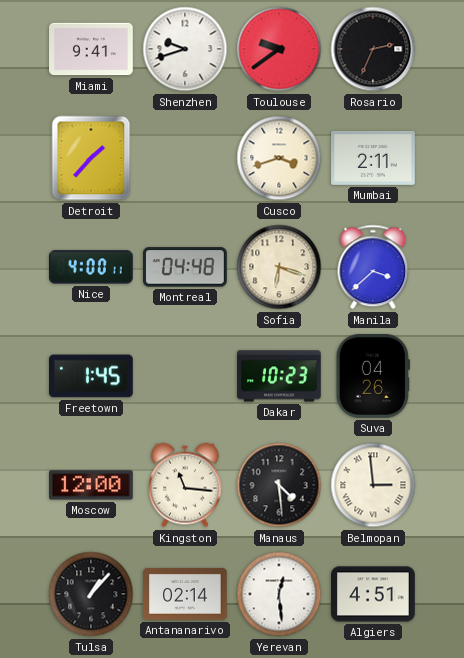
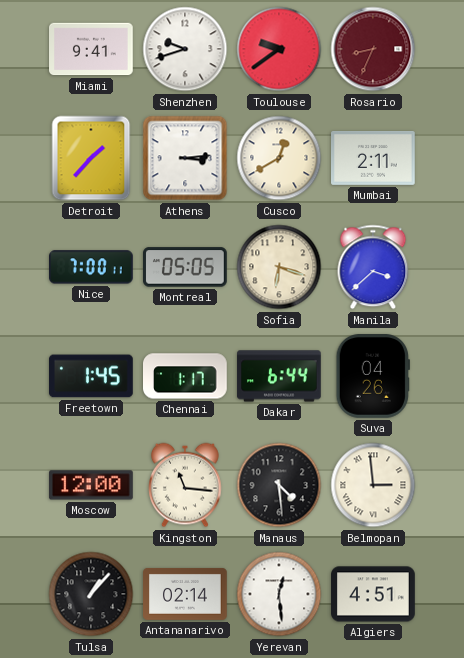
Rosario: 2:34 -> 8:34
Rosario dial: black -> burgundy
Athens: none -> 3:14
Cusco: 3:42 -> 12:40
Nice: 4:00 -> 7:00
Montreal: 04:48 -> 05:05
Chennai: none -> 1:17
Dakar: 10:23 -> 6:44
